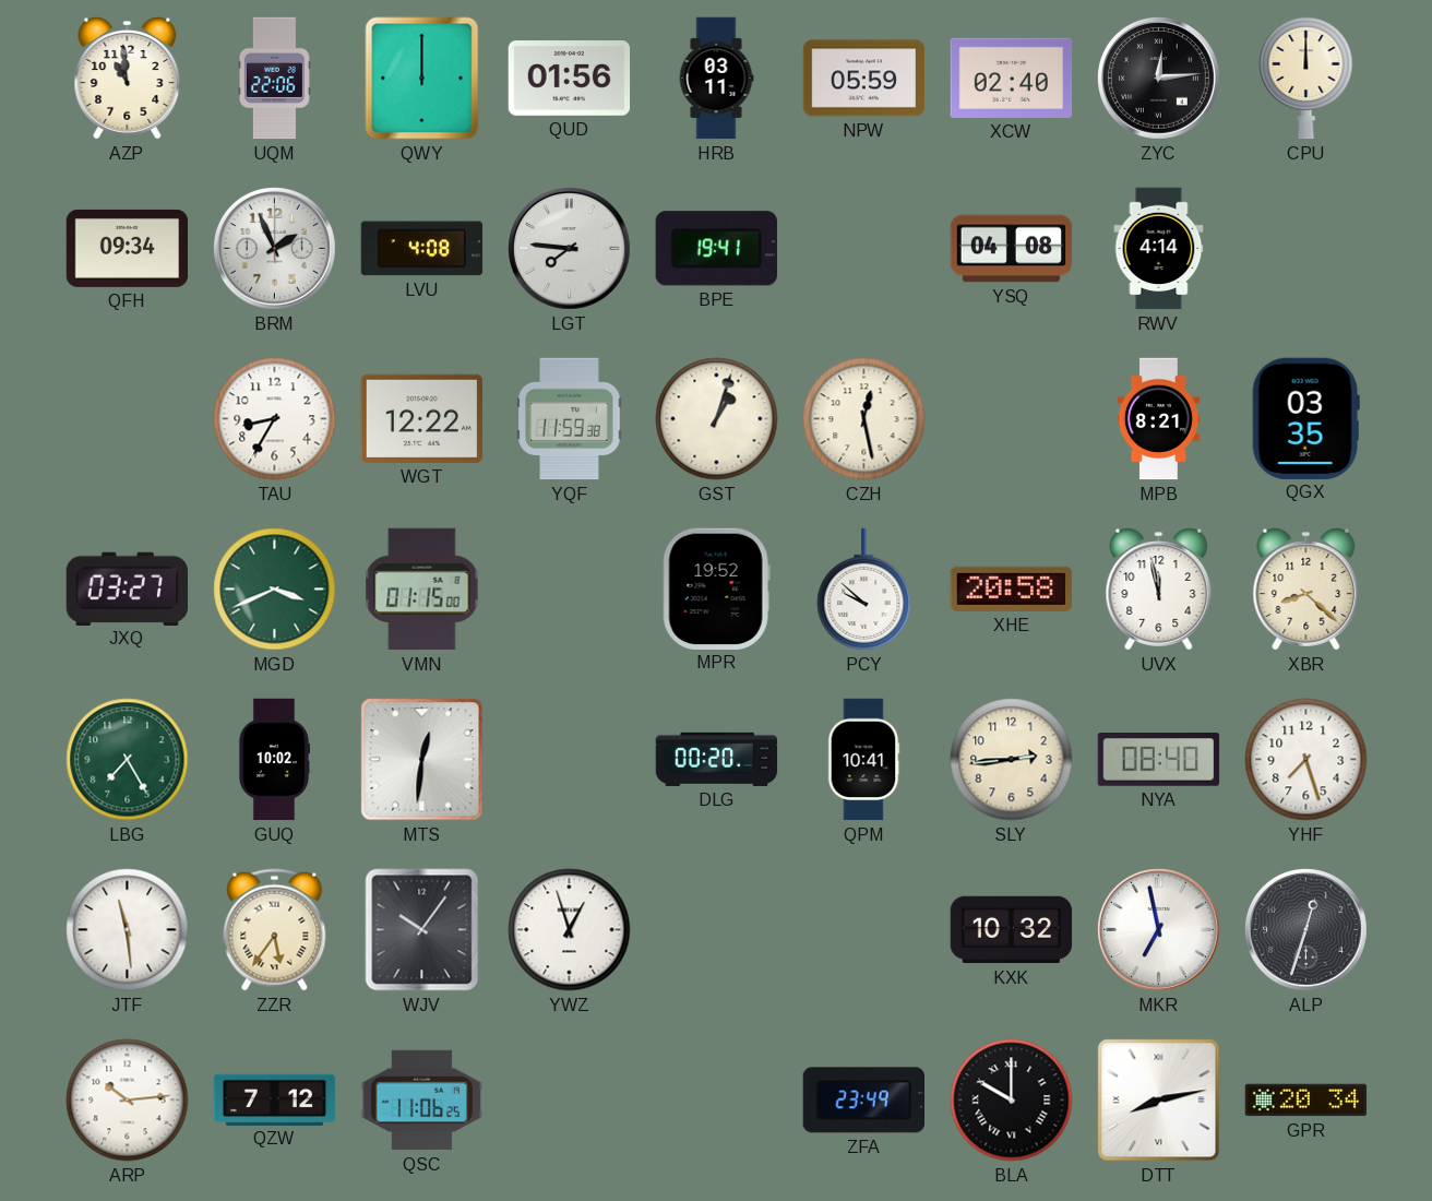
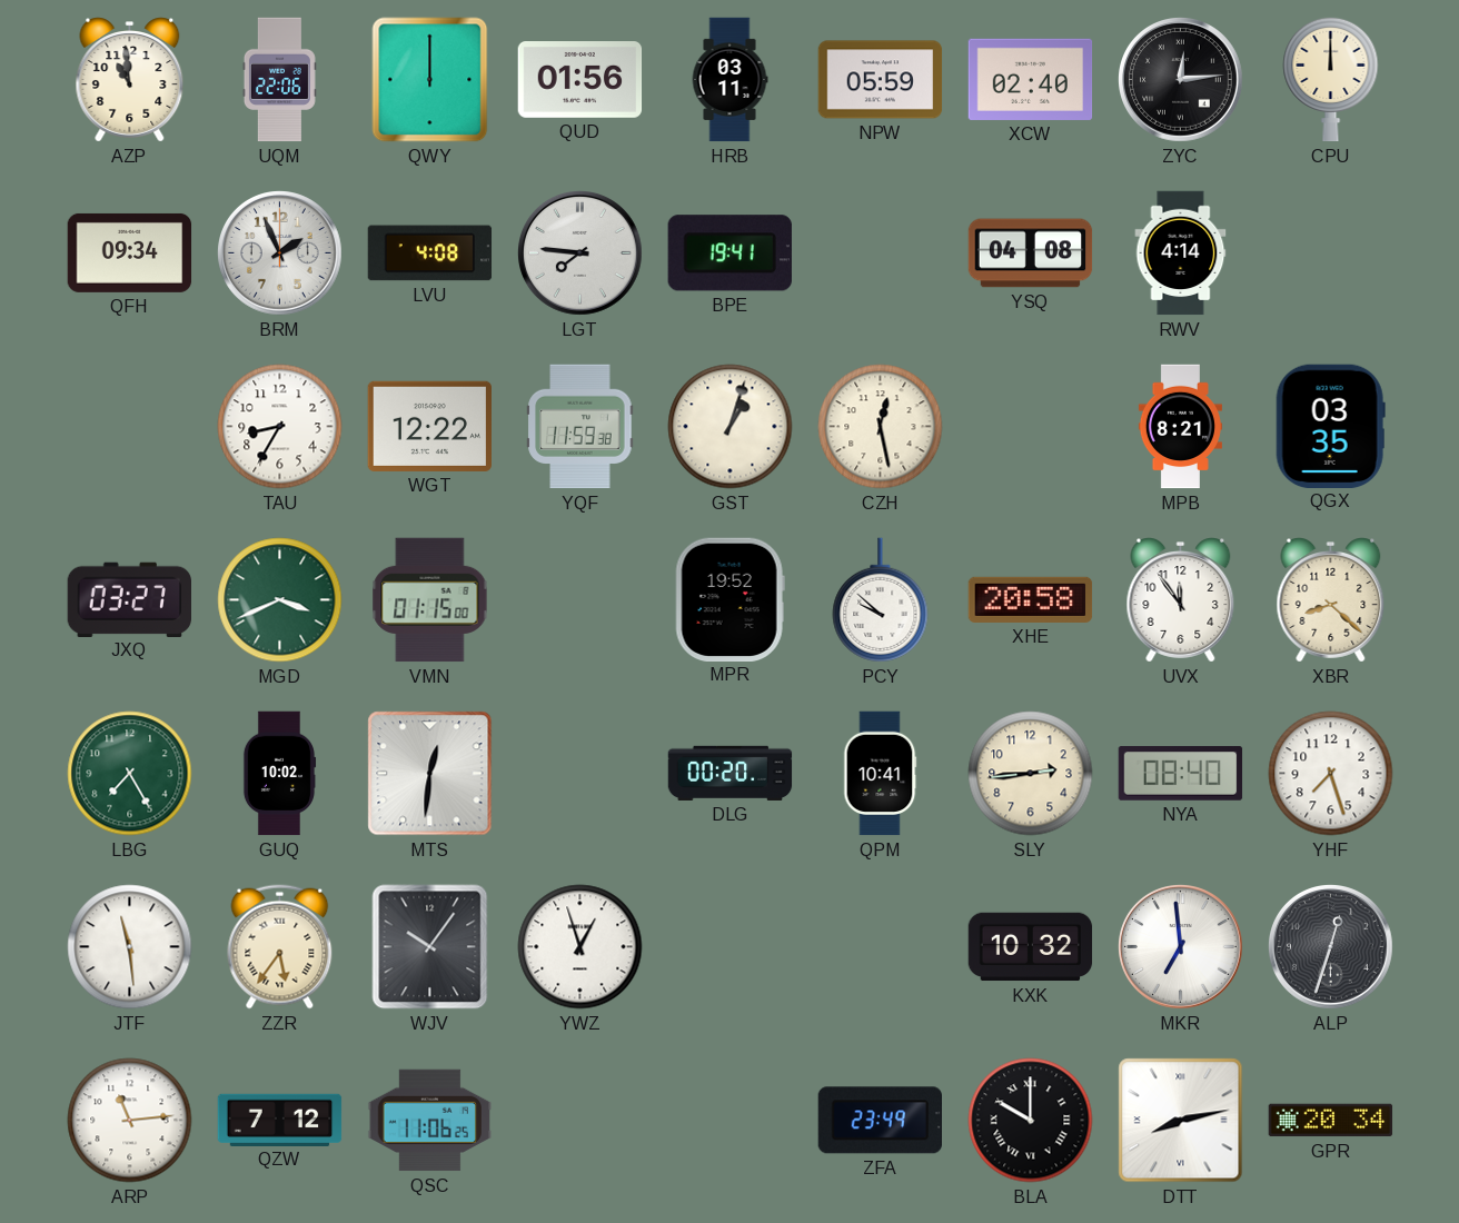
UVX: 11:58 -> 11:54
MKR: 6:58 -> 6:59
ARP: 10:14 -> 11:14
